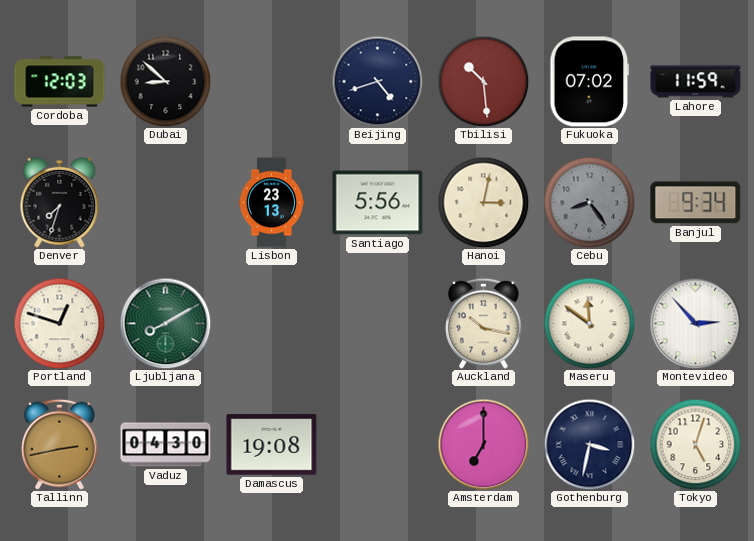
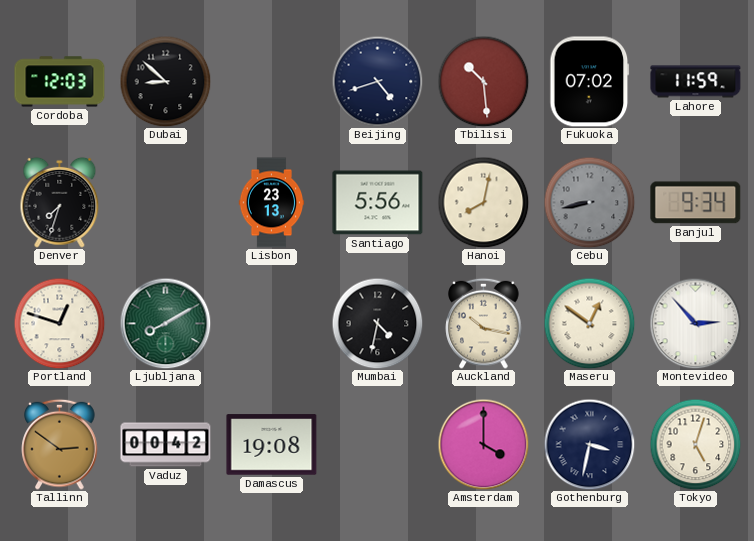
Hanoi: 3:02 -> 8:02
Cebu: 8:24 -> 8:43
Mumbai: none -> 4:32
Maseru: 11:51 -> 12:51
Tallinn: 2:43 -> 2:51
Vaduz: 04:30 -> 00:42
Amsterdam: 7:00 -> 4:00
